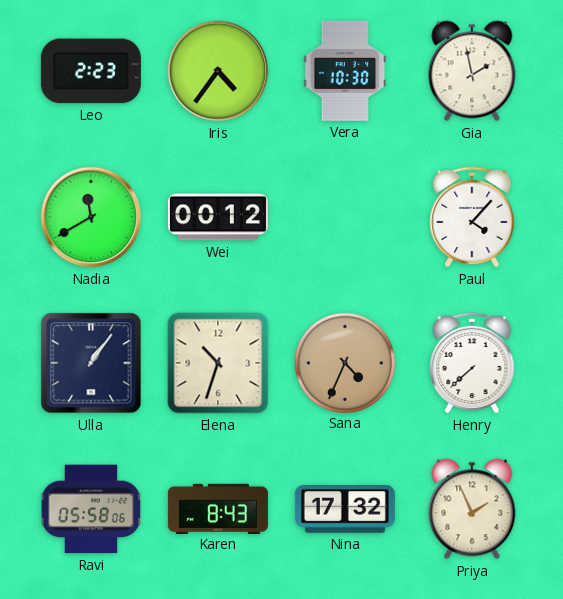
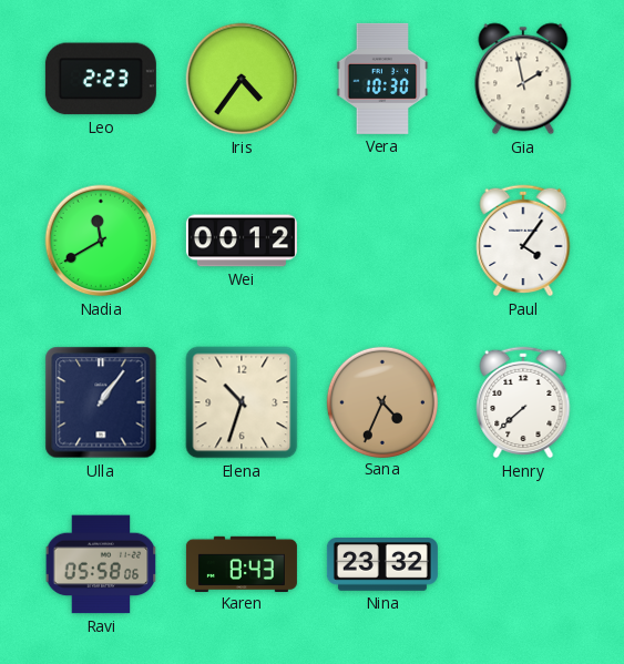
Paul: 4:07 -> 4:06
Nina: 17:32 -> 23:32
Priya: 1:56 -> none
